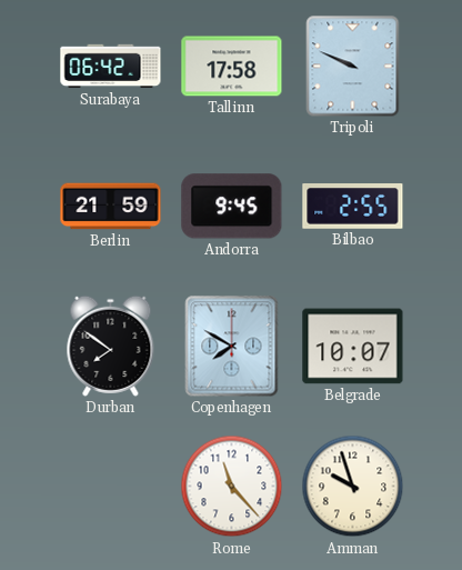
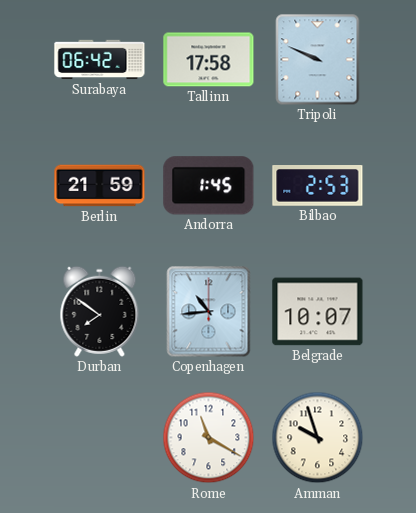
Andorra: 9:45 -> 1:45
Bilbao: 2:55 -> 2:53
Copenhagen: 7:50 -> 10:44
Rome: 11:23 -> 11:20
